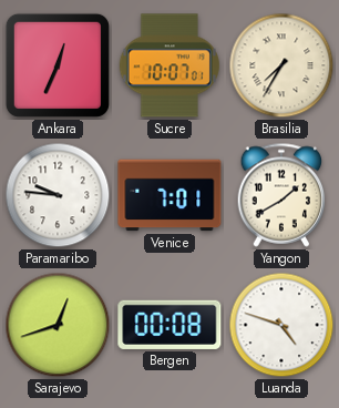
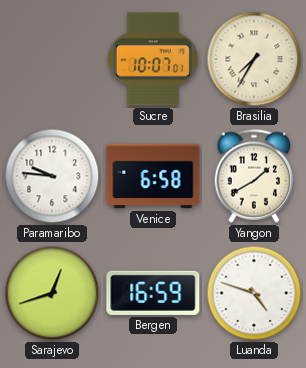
Ankara: 12:34 -> none
Venice: 7:01 -> 6:58
Bergen: 00:08 -> 16:59
